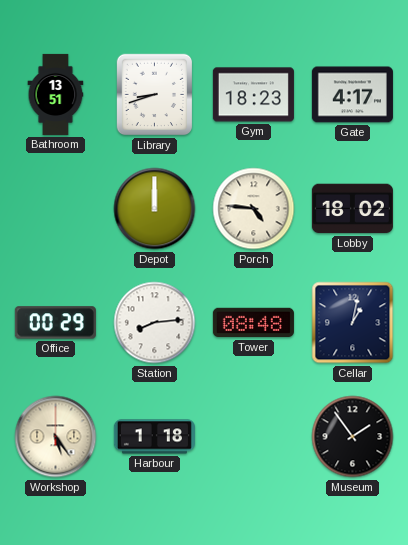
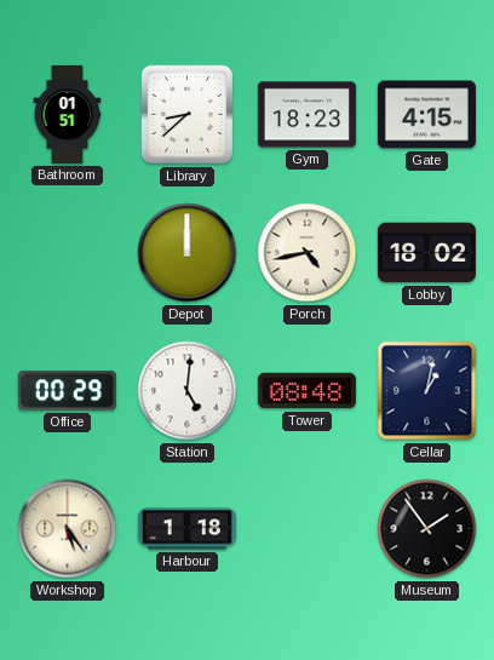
Bathroom: 13:51 -> 01:51
Library: 8:42 -> 8:38
Gate: 4:17 -> 4:15
Porch: 4:46 -> 4:43
Station: 8:14 -> 5:01
